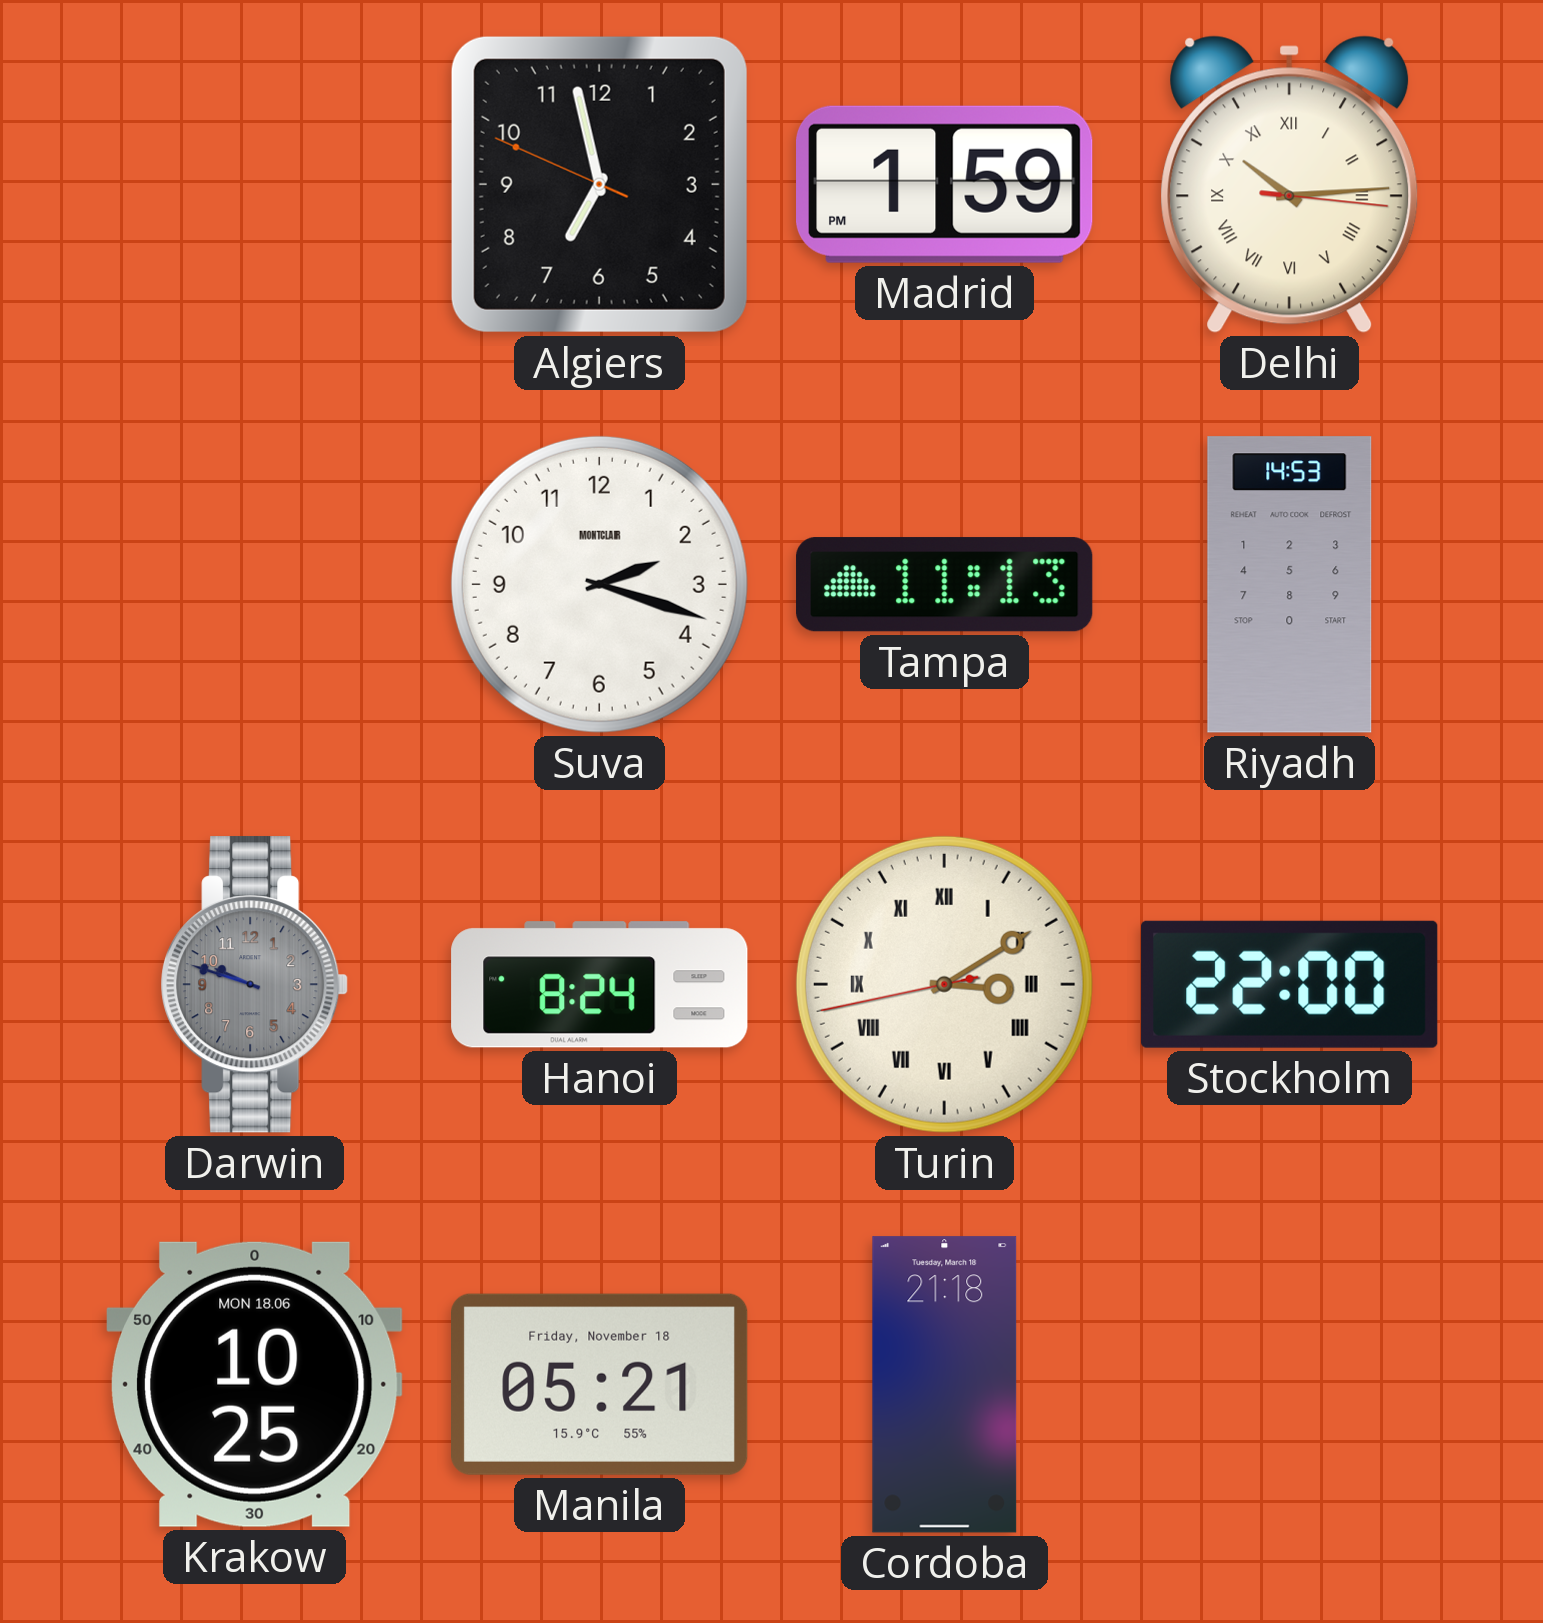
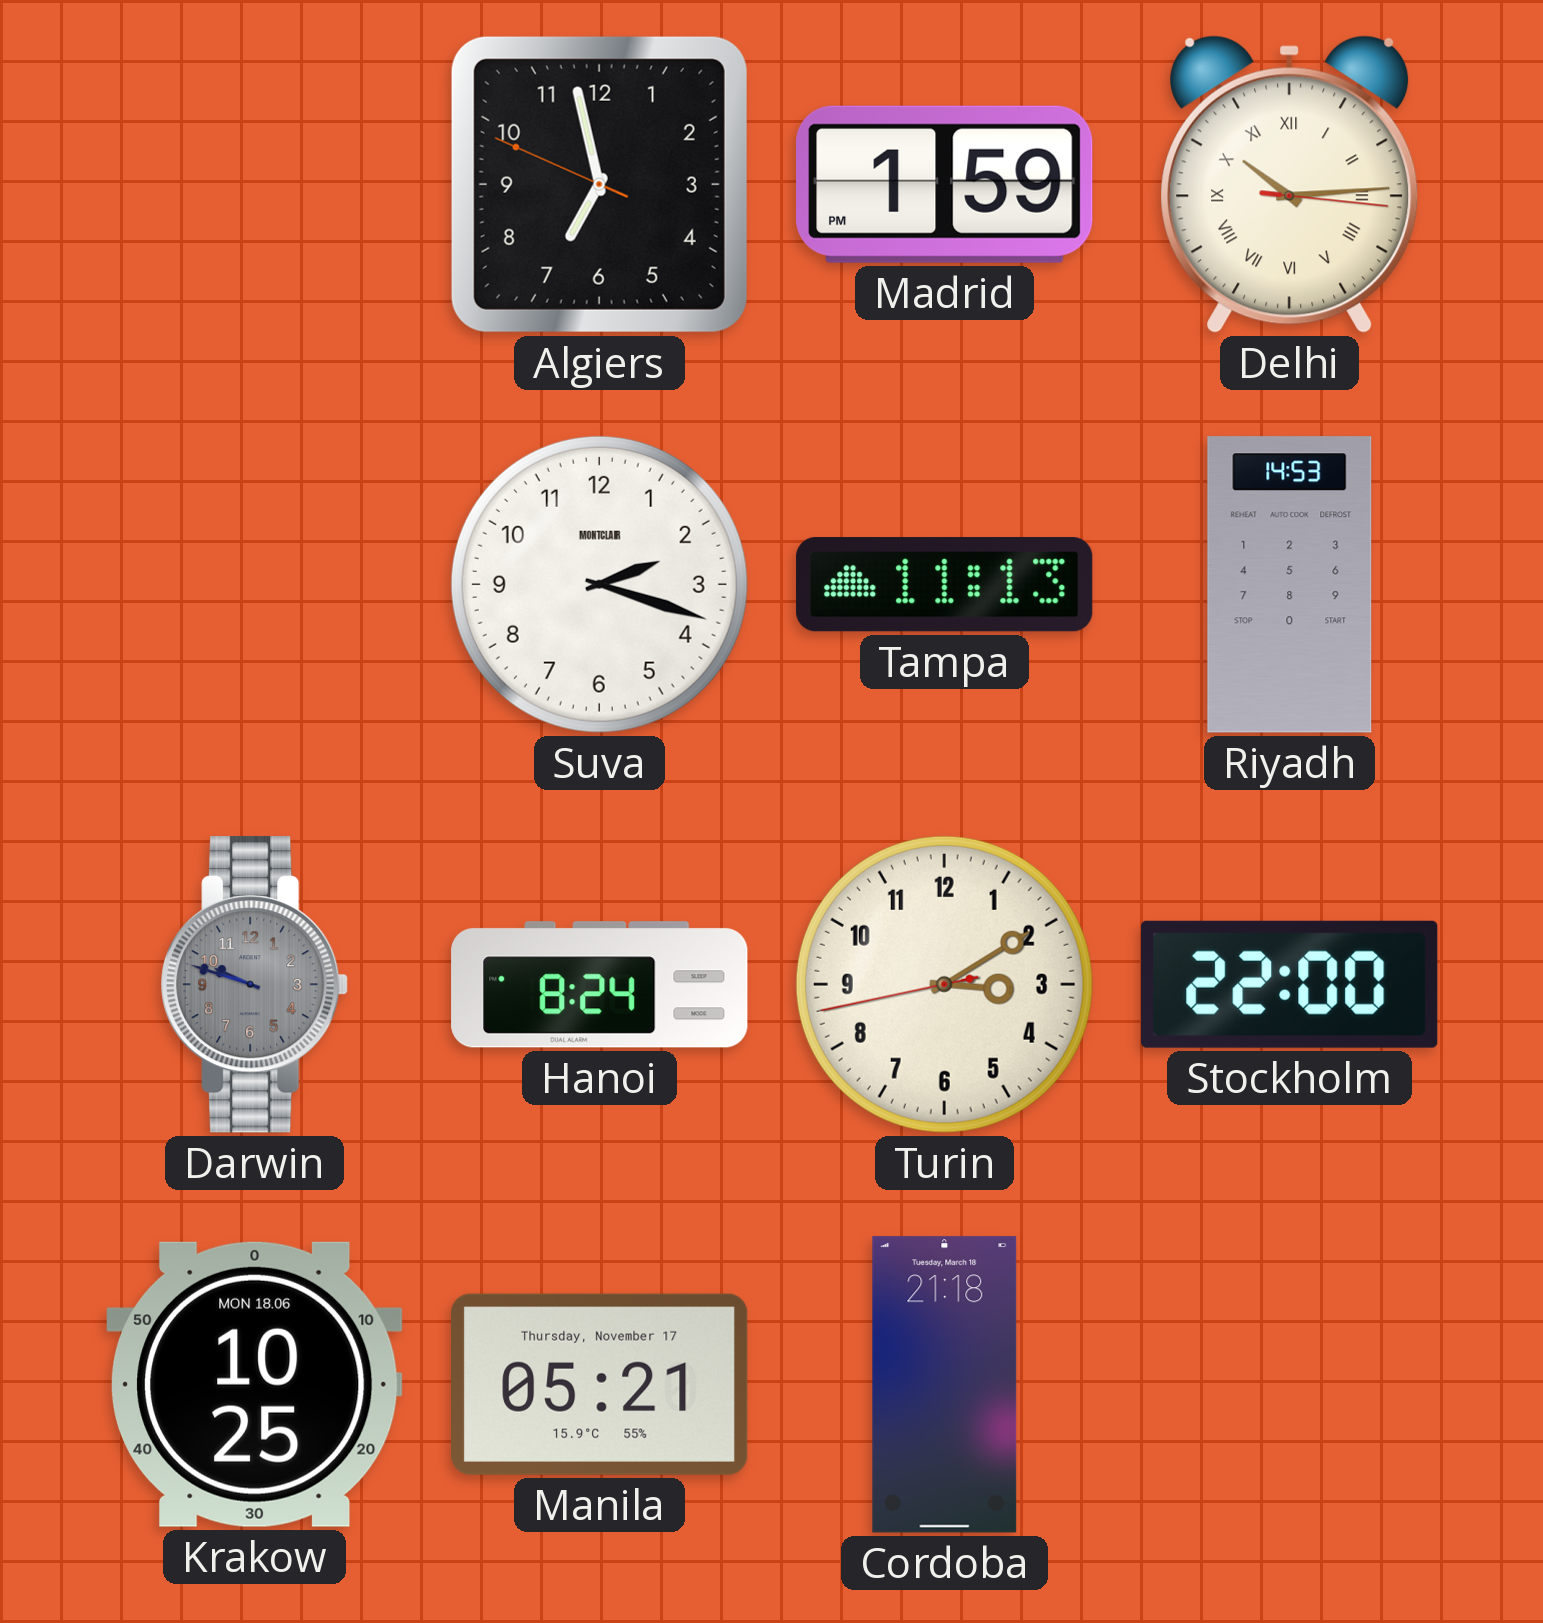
Turin numerals: Roman -> Arabic
Manila date: Friday, November 18 -> Thursday, November 17
